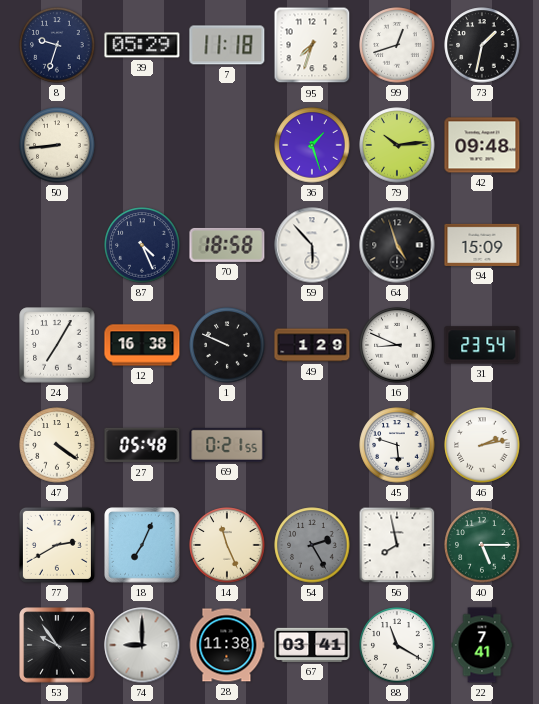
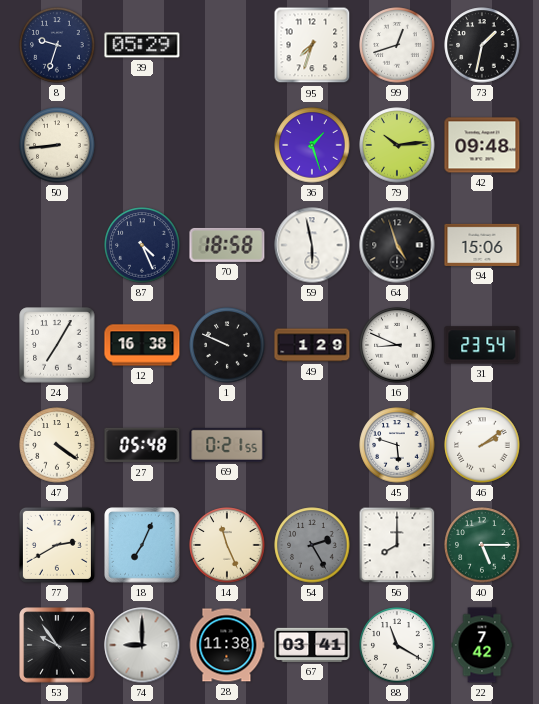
7: 11:18 -> none
59: 5:53 -> 5:58
94: 15:09 -> 15:06
46: 2:13 -> 2:09
56: 7:58 -> 8:00
22: 7:41 -> 7:42
